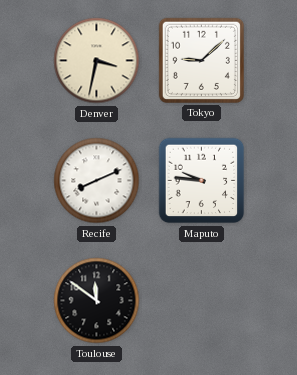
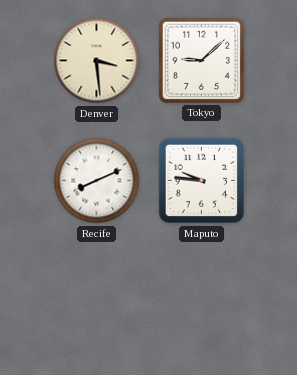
Denver: 3:32 -> 3:29
Toulouse: 11:51 -> none
